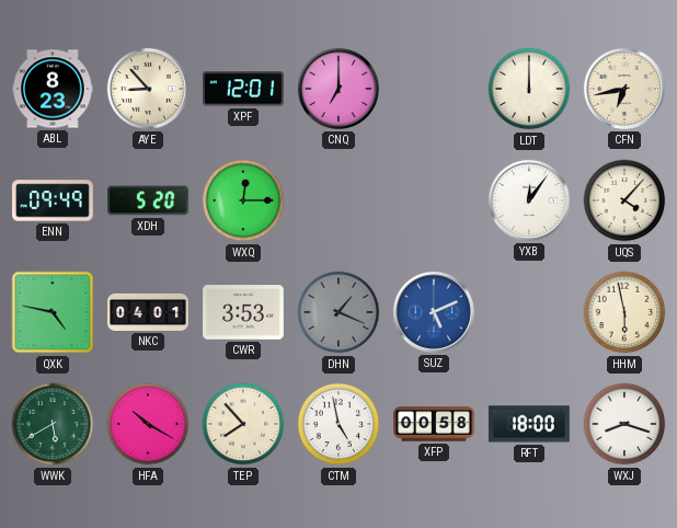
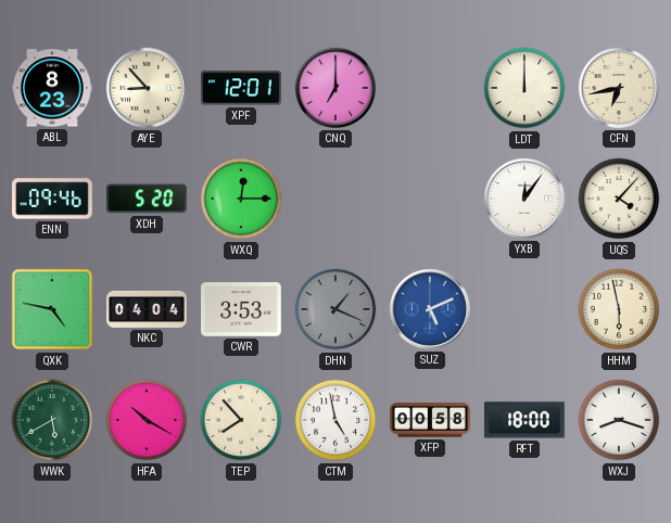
ENN: 09:49 -> 09:46
NKC: 04:01 -> 04:04
